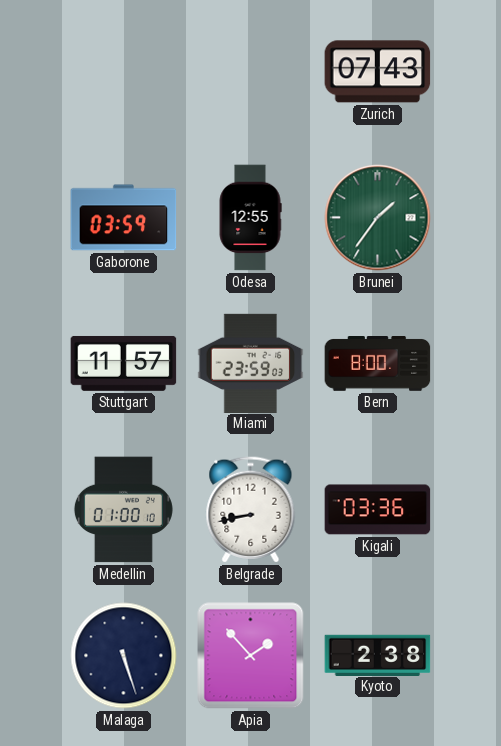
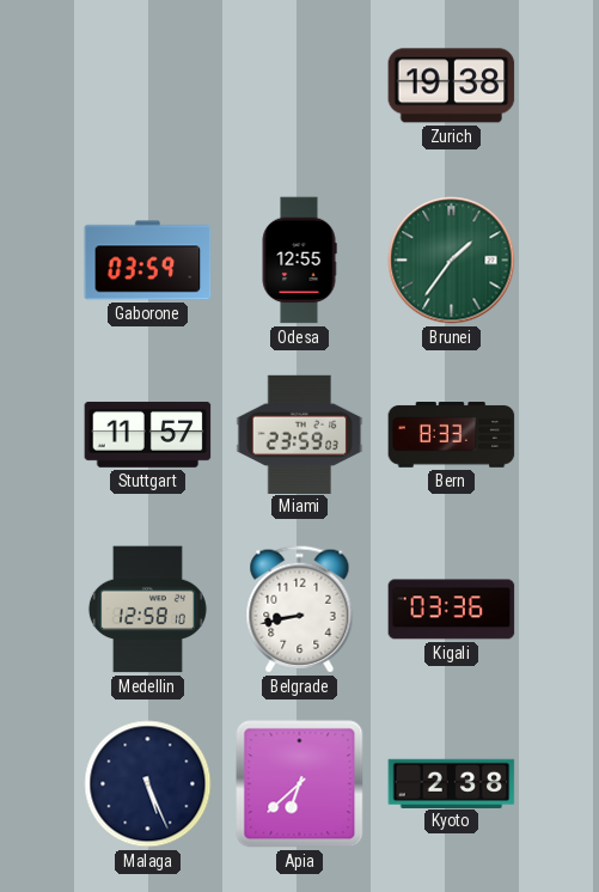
Zurich: 07:43 -> 19:38
Bern: 8:00 -> 8:33
Medellin: 01:00 -> 12:58
Malaga: 5:27 -> 5:26
Apia: 1:53 -> 6:38
